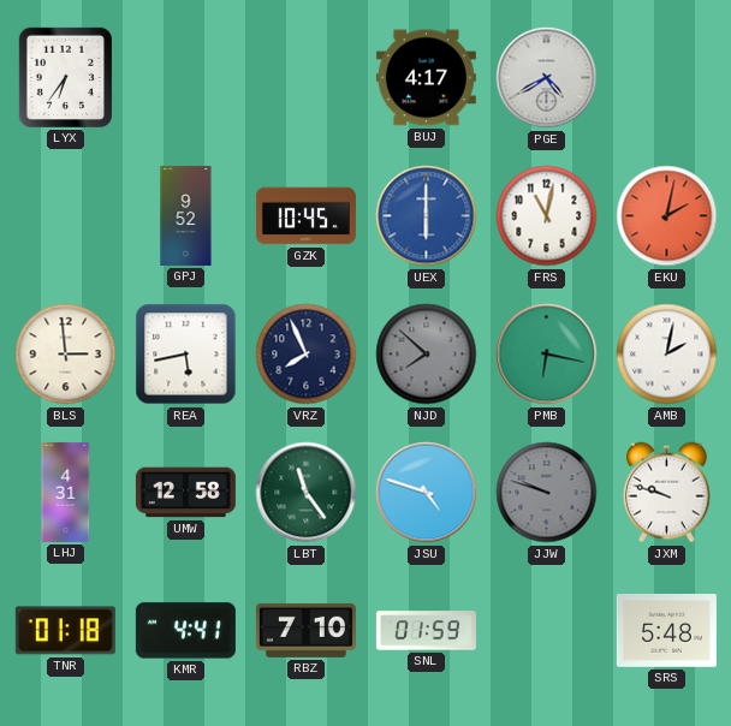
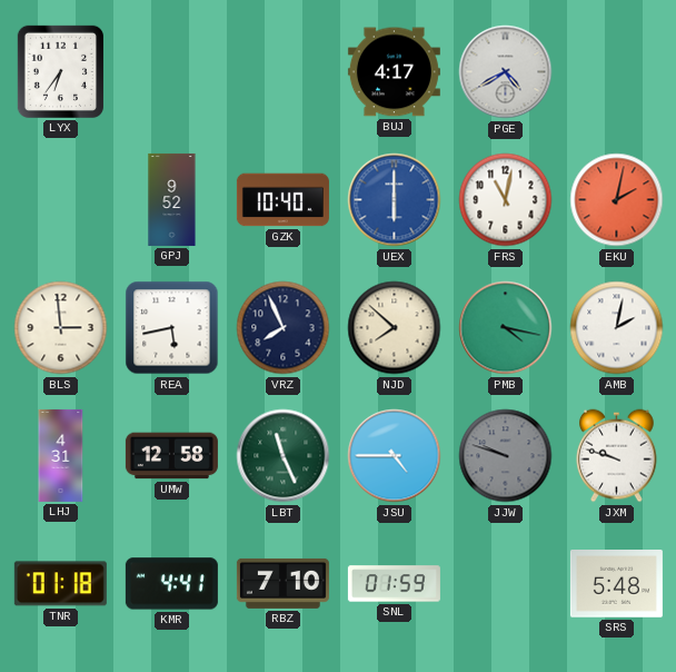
GZK: 10:45 -> 10:40
NJD dial: grey -> cream
PMB: 6:17 -> 4:17
LBT: 11:24 -> 11:26
JSU: 4:48 -> 4:45
